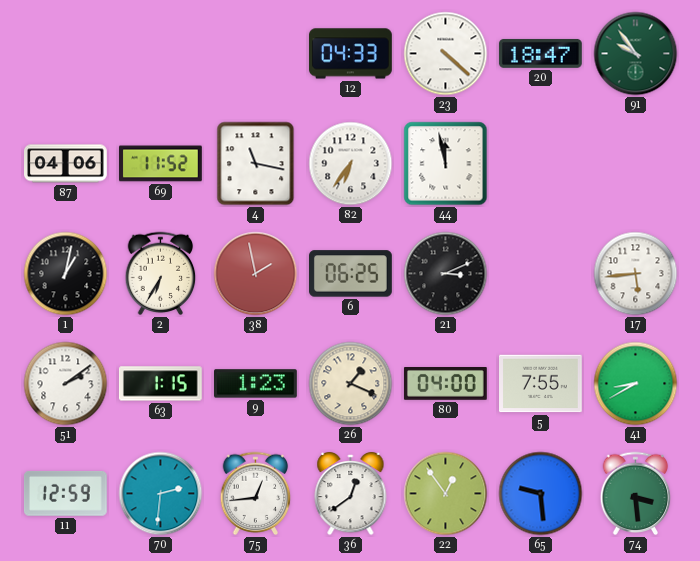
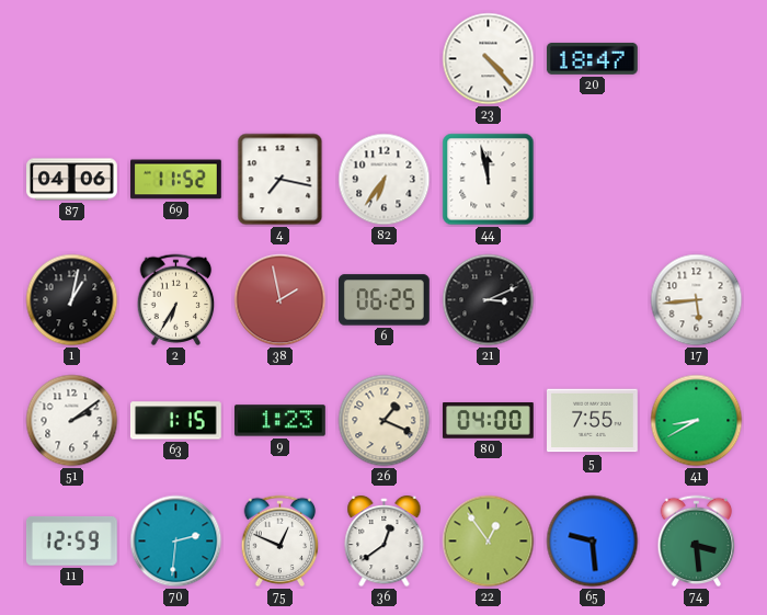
12: 04:33 -> none
23: 4:22 -> 4:23
91: 9:54 -> none
4: 11:17 -> 7:17
75: 12:44 -> 12:49
